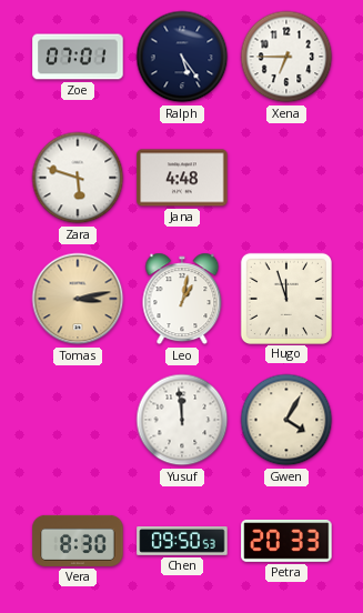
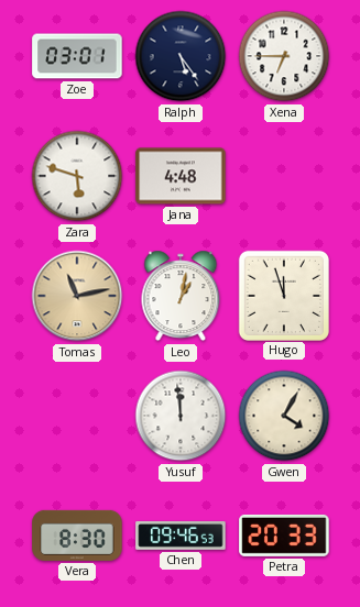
Zoe: 07:01 -> 03:01
Tomas: 3:13 -> 11:13
Chen: 09:50 -> 09:46
